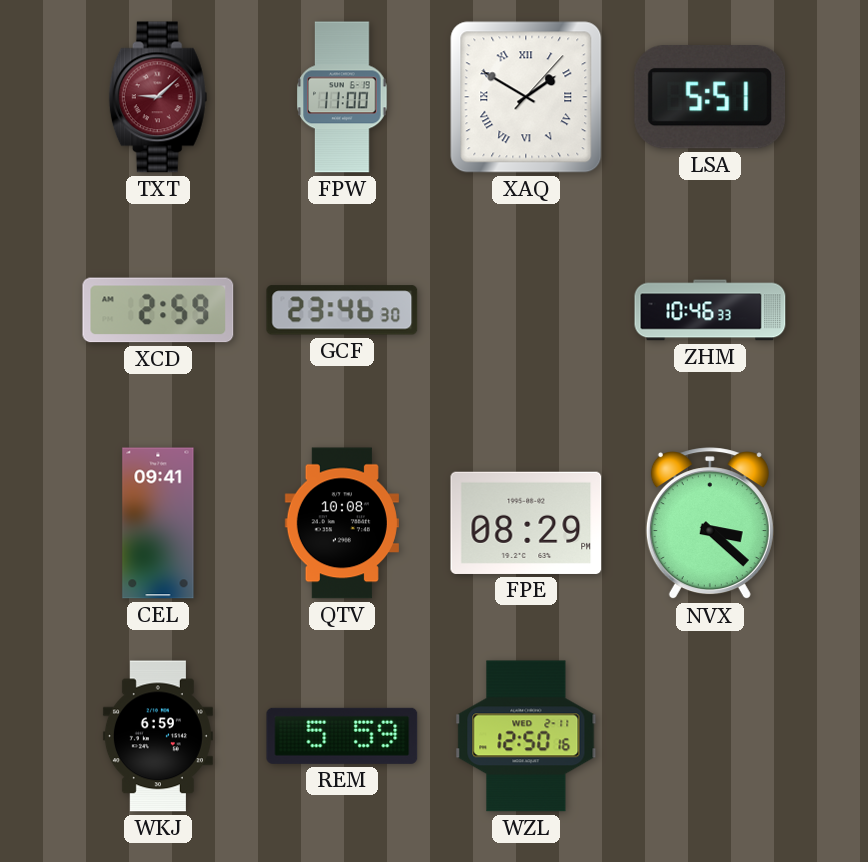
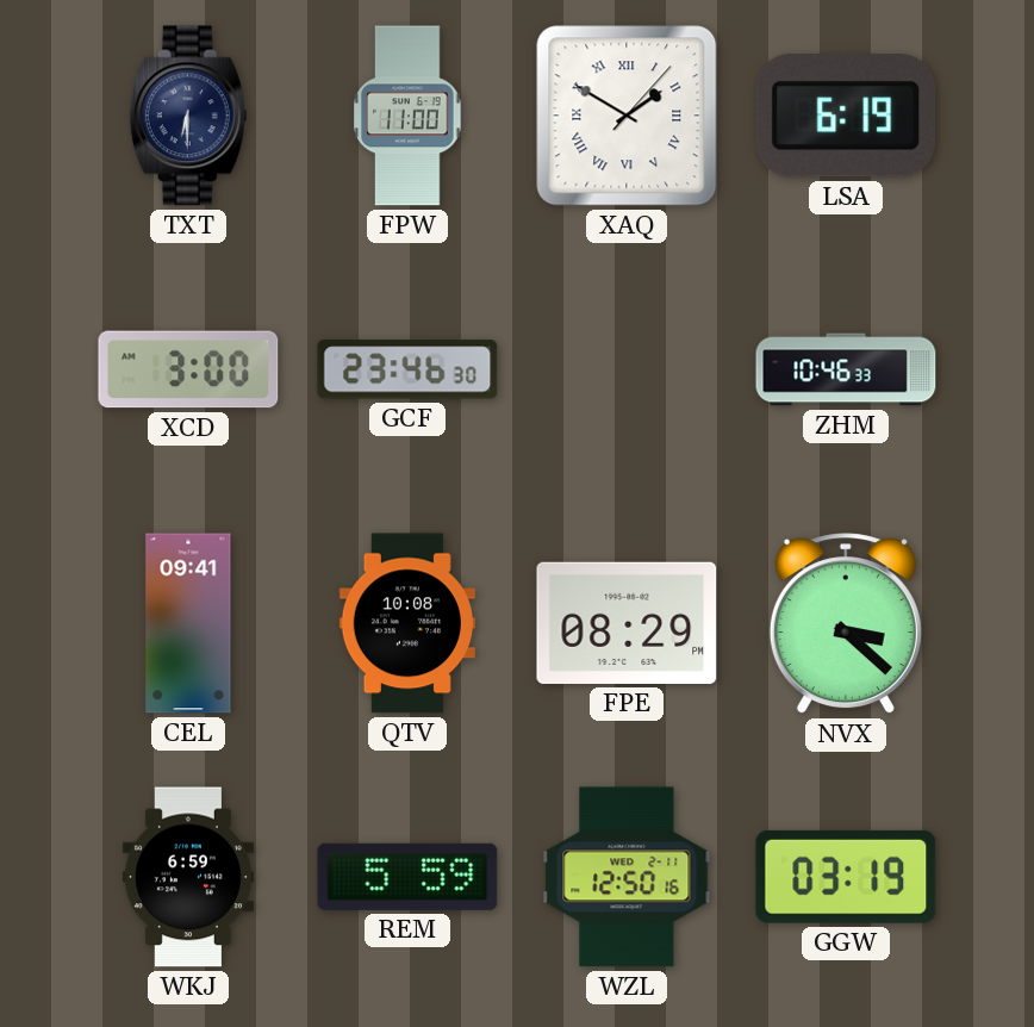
TXT: 9:08 -> 6:30
TXT dial: burgundy -> navy
LSA: 5:51 -> 6:19
XCD: 2:59 -> 3:00
GGW: none -> 03:19
